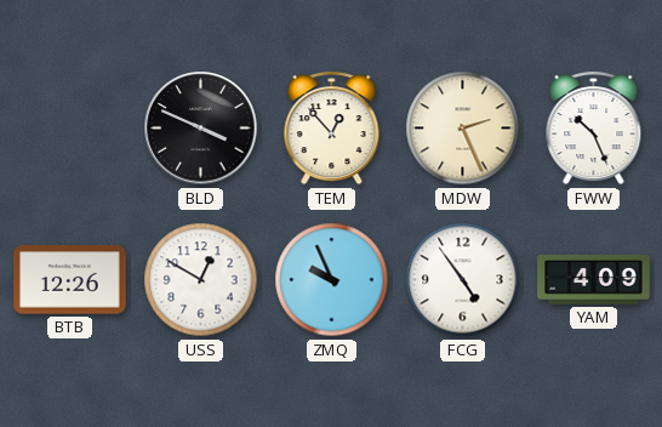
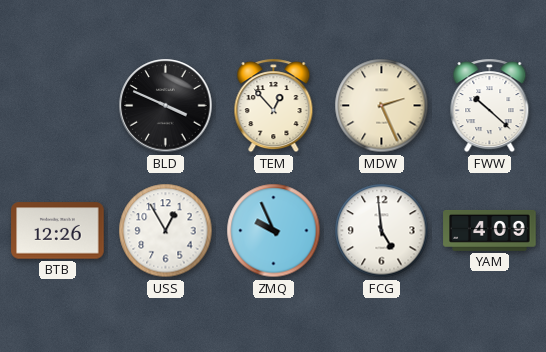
FWW: 10:26 -> 10:22
USS: 12:50 -> 12:55
FCG: 4:54 -> 4:59
